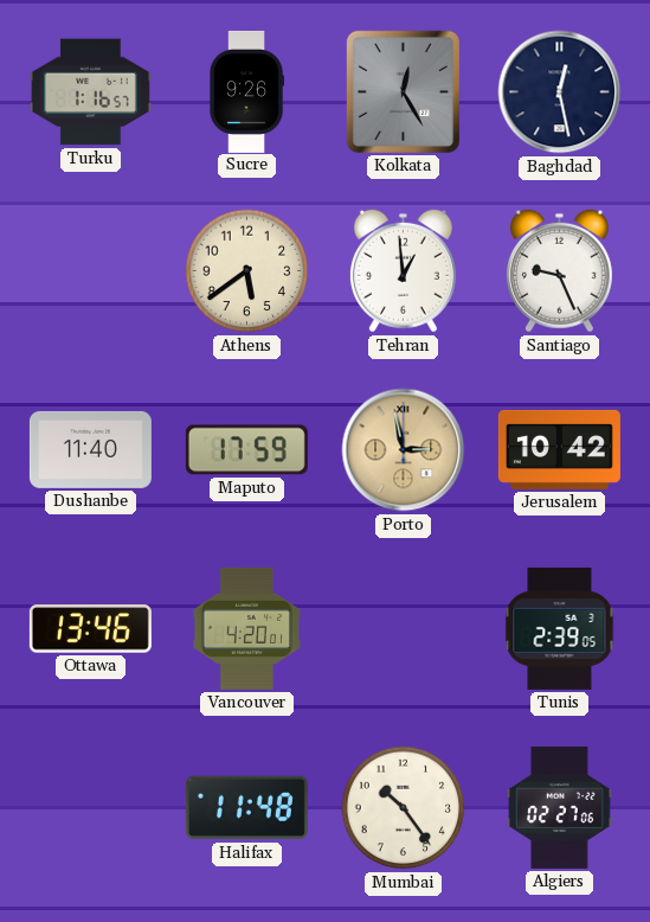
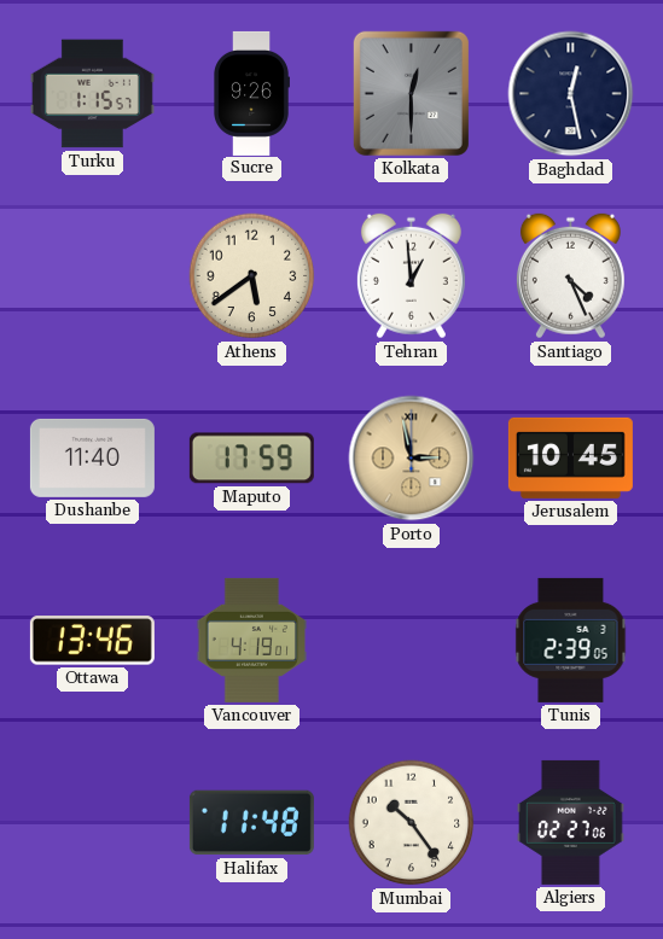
Turku: 1:16 -> 1:15
Kolkata: 12:25 -> 12:30
Santiago: 9:26 -> 4:26
Jerusalem: 10:42 -> 10:45
Vancouver: 4:20 -> 4:19
